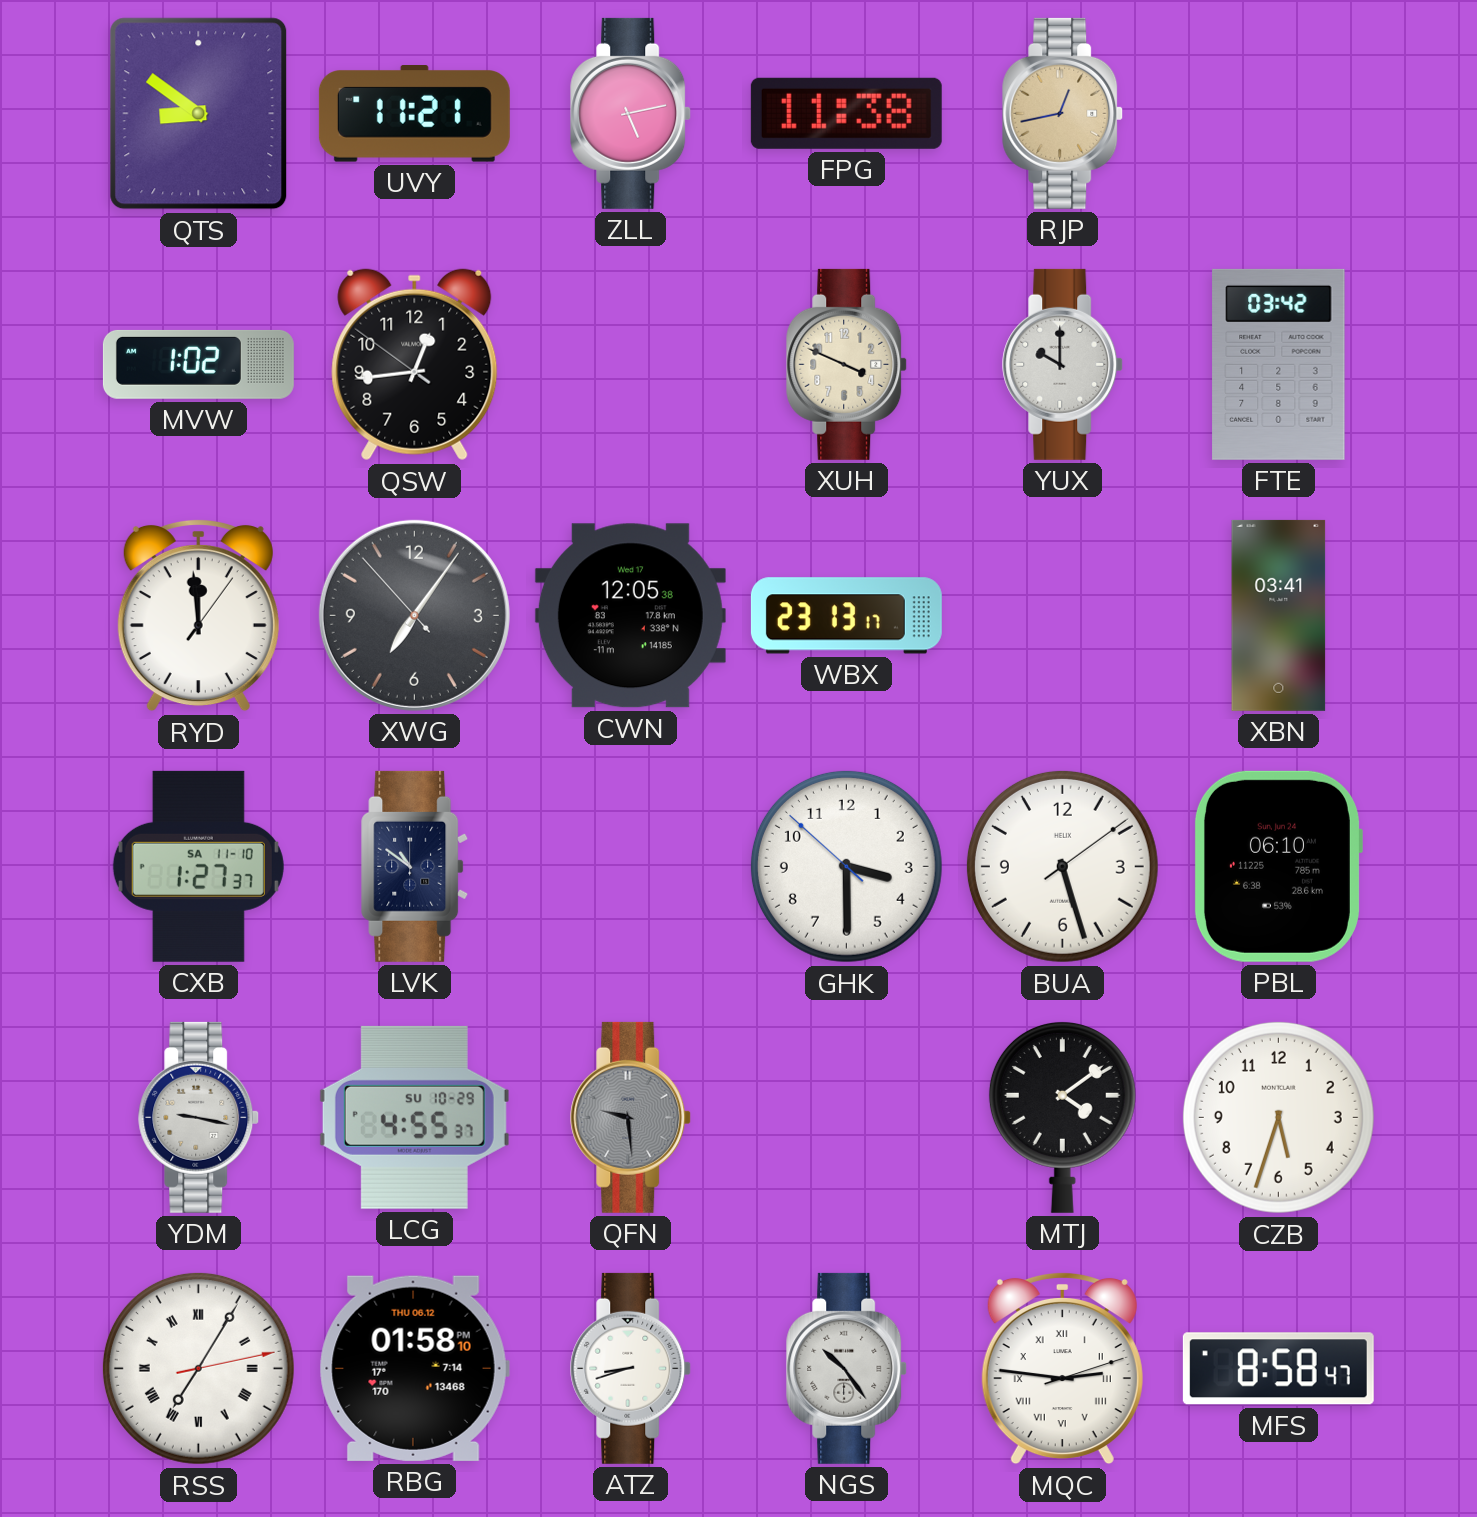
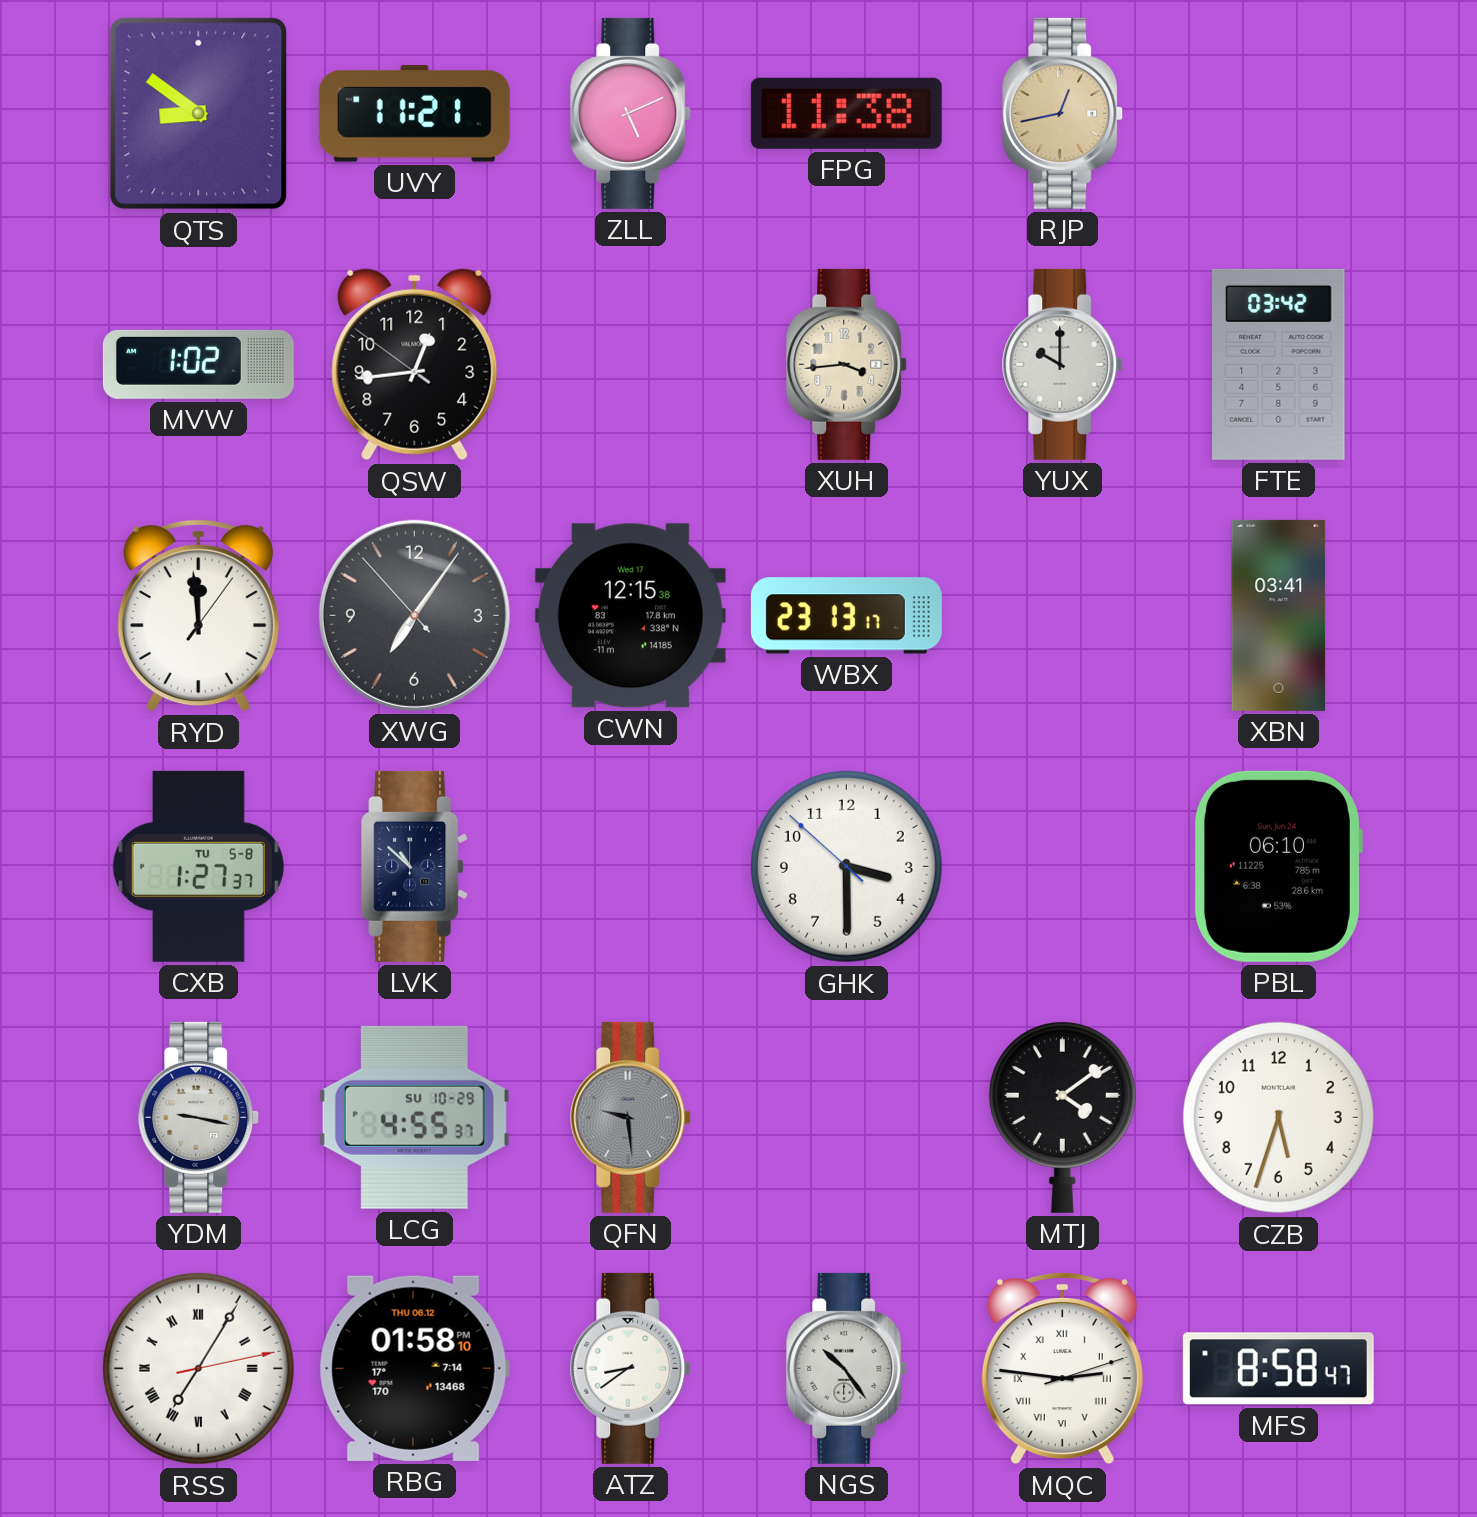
ZLL: 5:13 -> 5:11
XUH: 3:49 -> 3:44
CWN: 12:05 -> 12:15
CXB date: SA 11-10 -> TU 5-8
LVK: 10:51 -> 10:52
BUA: 5:27 -> none
ATZ: 8:42 -> 8:39
